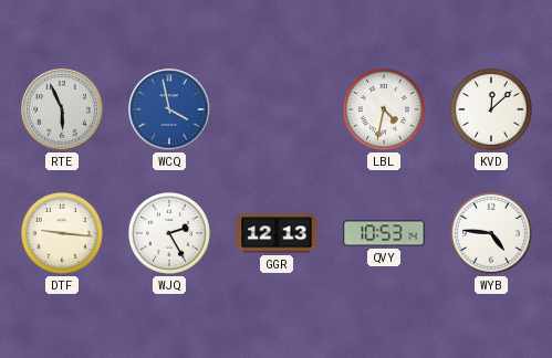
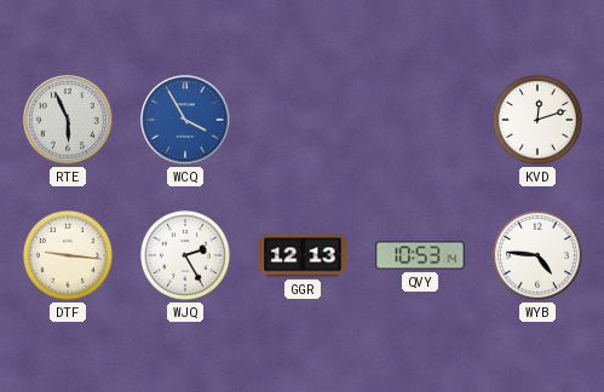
WCQ: 3:58 -> 3:55
LBL: 4:32 -> none
KVD: 12:08 -> 12:12
